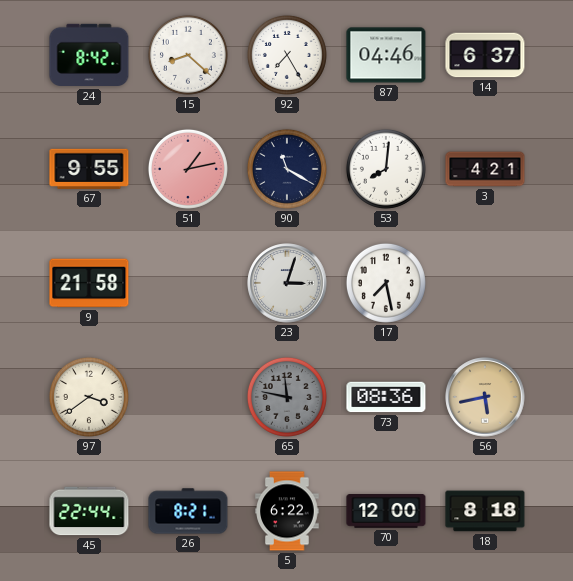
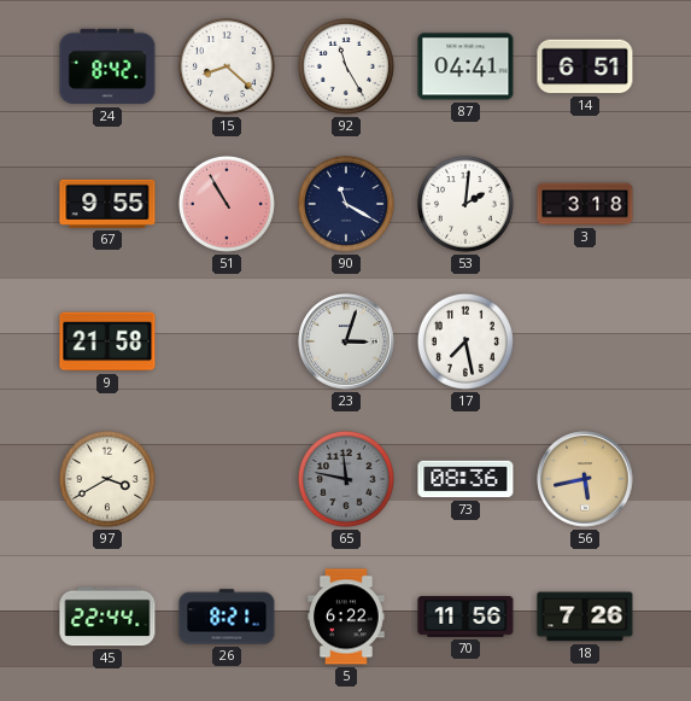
92: 7:25 -> 11:25
87: 04:46 -> 04:41
14: 6:37 -> 6:51
51: 1:13 -> 10:55
53: 8:01 -> 2:01
3: 4:21 -> 3:18
97: 3:39 -> 3:40
70: 12:00 -> 11:56
18: 8:18 -> 7:26
